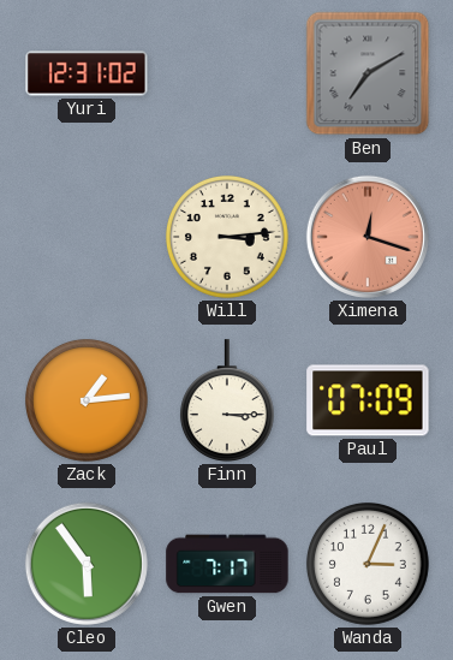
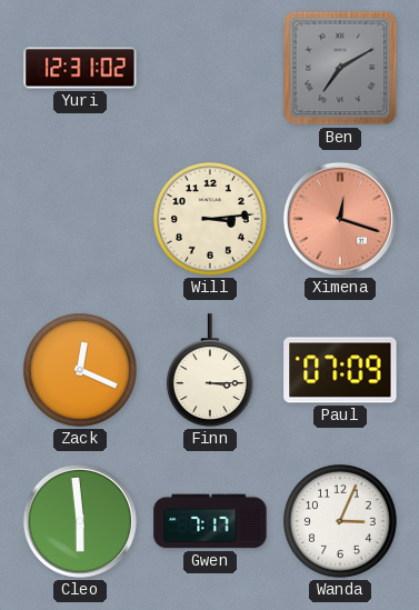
Zack: 1:14 -> 12:19
Cleo: 5:54 -> 5:59
